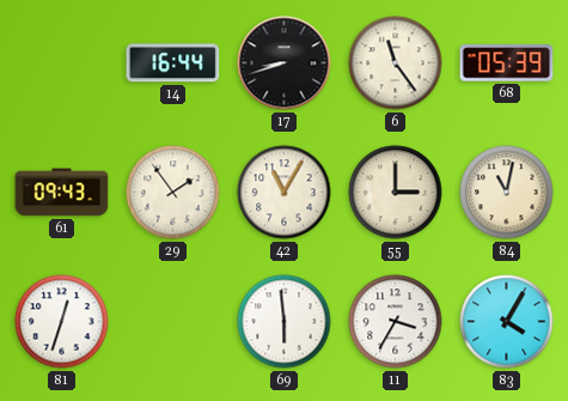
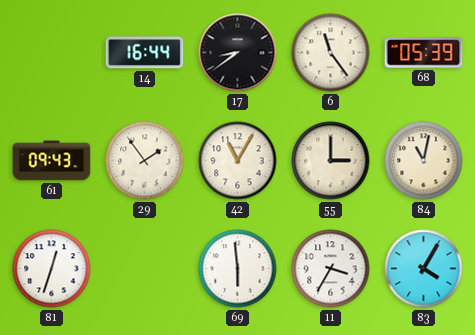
17: 8:42 -> 8:39
